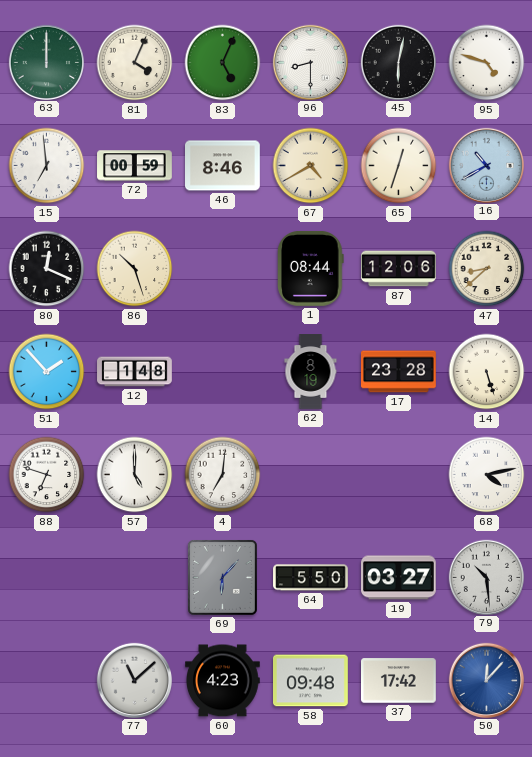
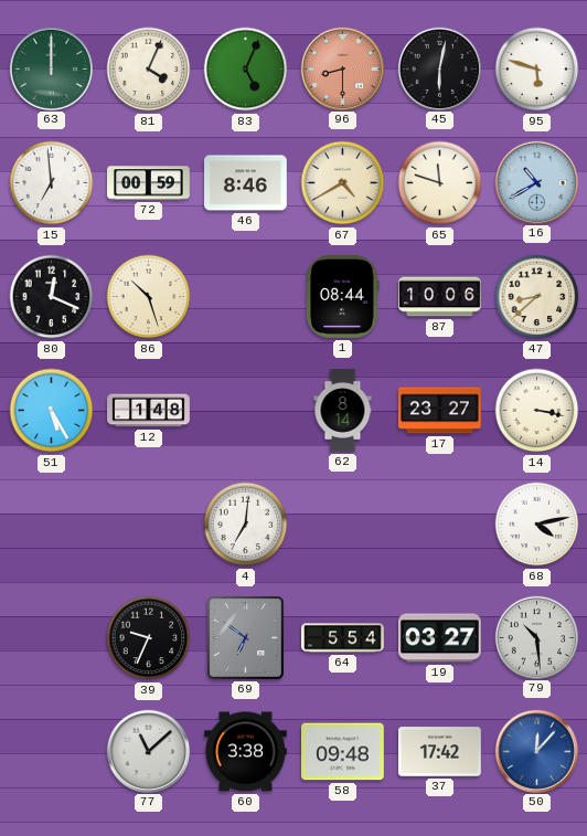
96 dial: white -> salmon
95: 4:48 -> 5:48
65: 12:33 -> 11:48
87: 12:06 -> 10:06
51: 1:53 -> 5:25
62: 8:19 -> 8:14
17: 23:28 -> 23:27
14: 5:27 -> 3:17
88: 6:48 -> none
57: 5:00 -> none
39: none -> 9:34
69: 6:07 -> 6:51
64: 5:50 -> 5:54
60: 4:23 -> 3:38
